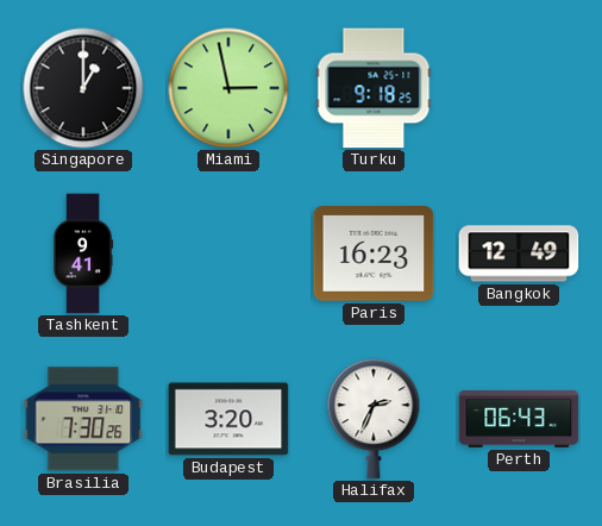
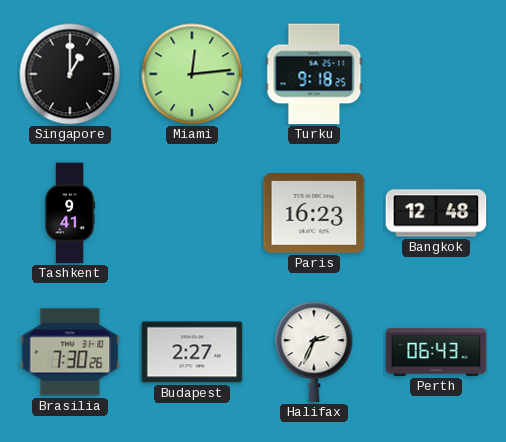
Miami: 2:58 -> 12:14
Bangkok: 12:49 -> 12:48
Budapest: 3:20 -> 2:27
